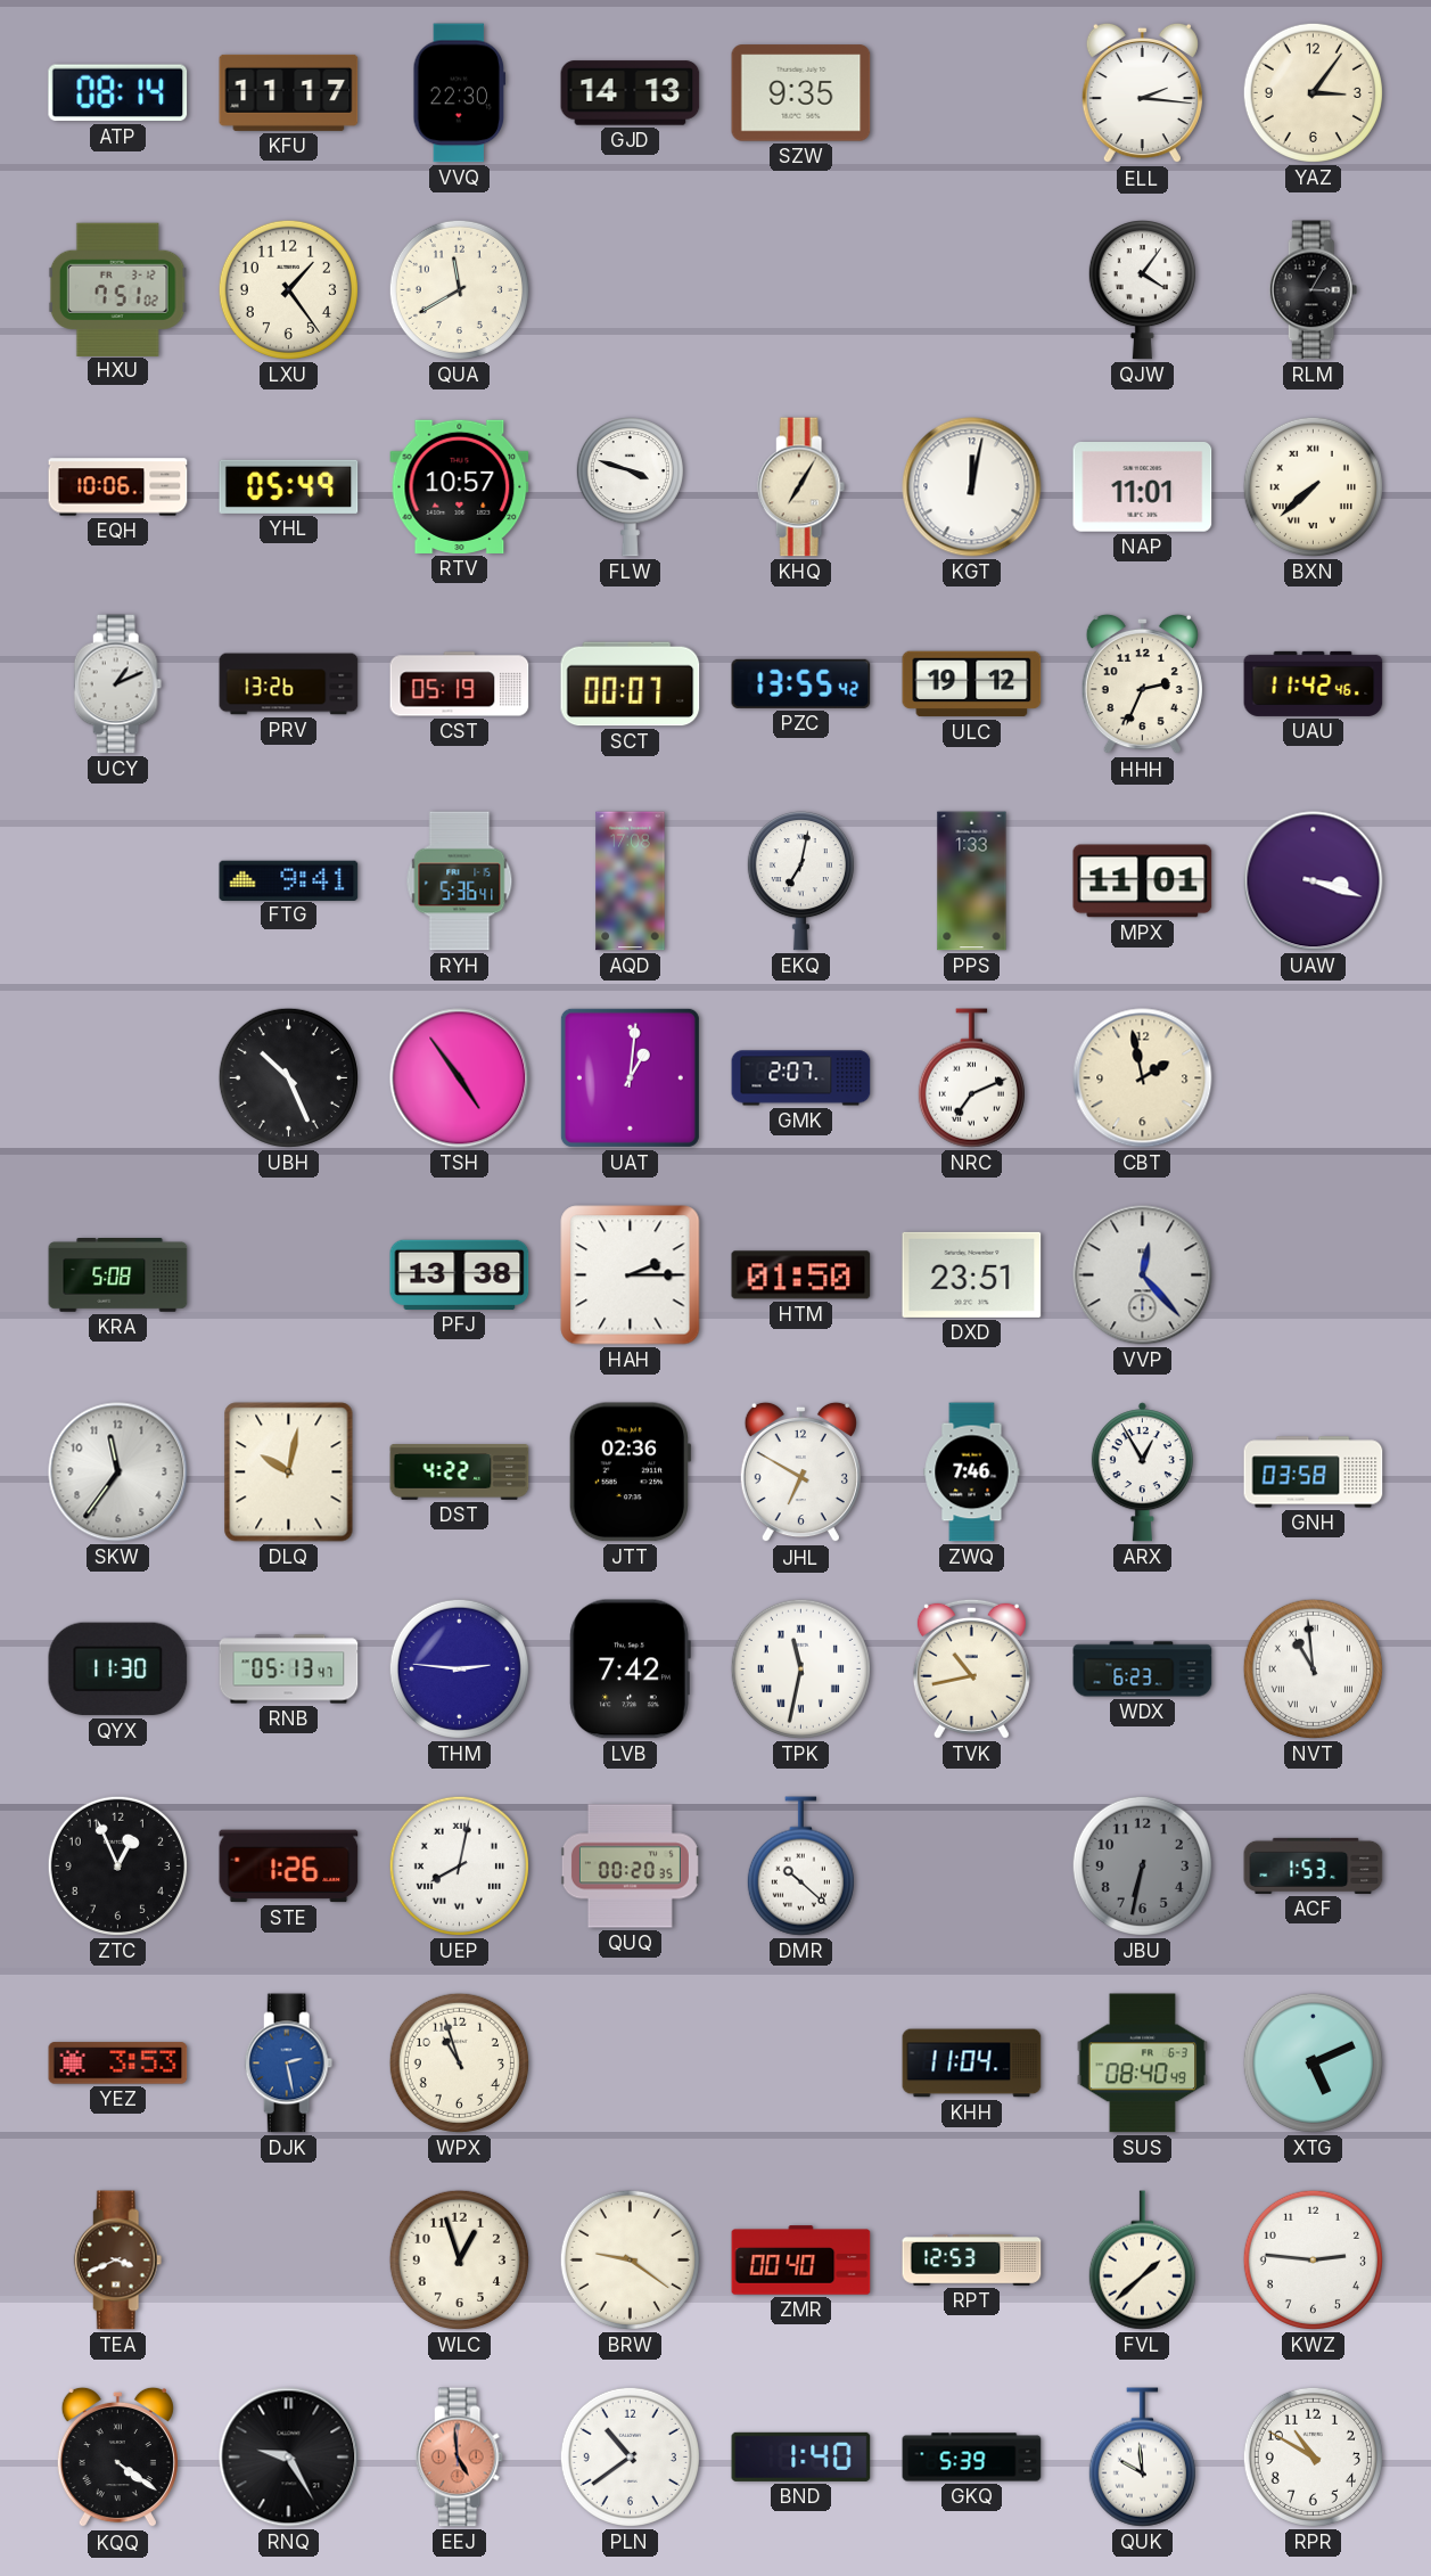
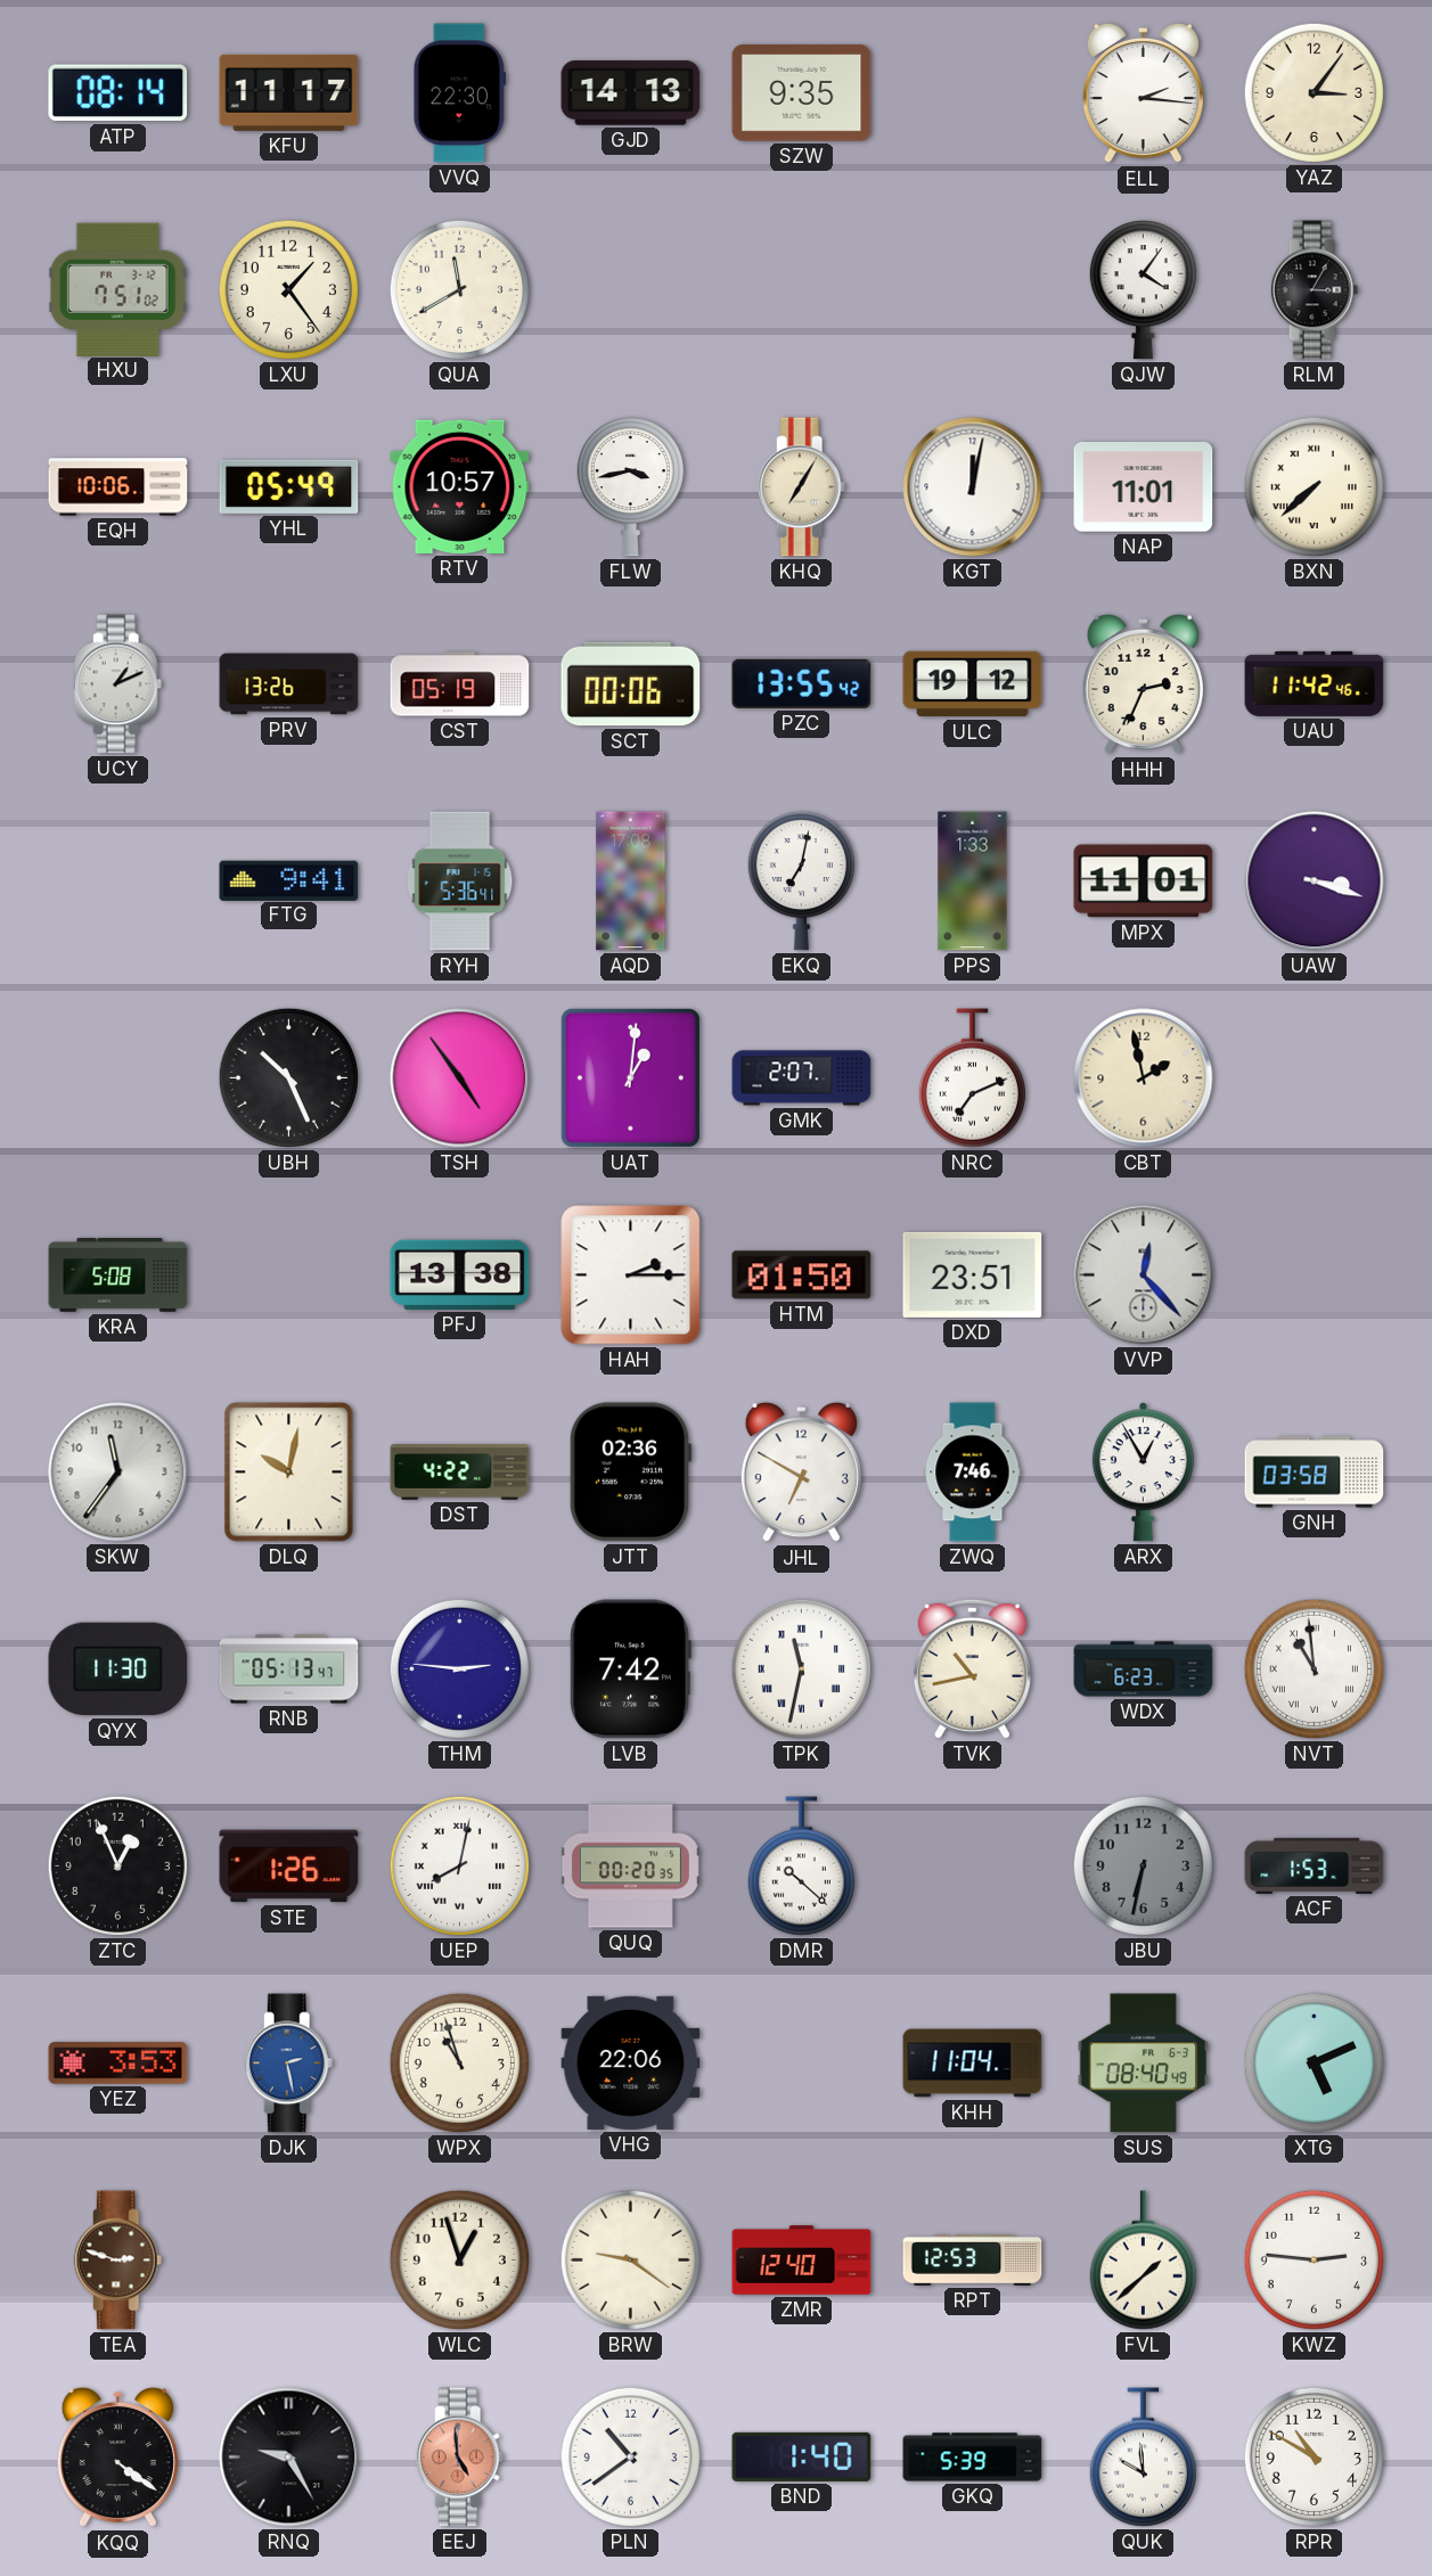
FLW: 3:48 -> 3:43
SCT: 00:07 -> 00:06
VHG: none -> 22:06
TEA: 3:41 -> 2:48
ZMR: 00:40 -> 12:40
